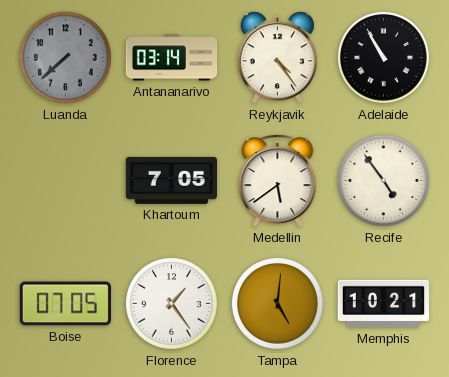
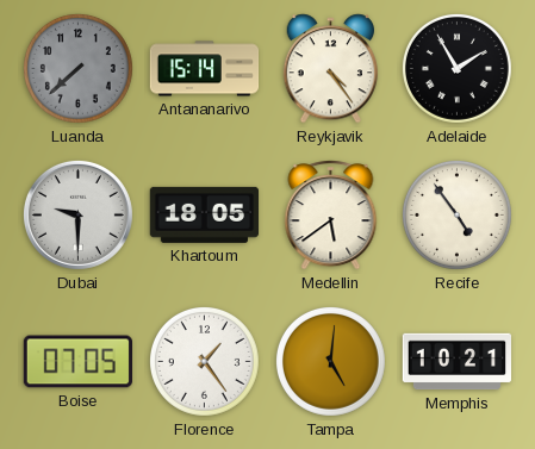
Antananarivo: 03:14 -> 15:14
Adelaide: 10:55 -> 1:55
Dubai: none -> 9:30
Khartoum: 7:05 -> 18:05
